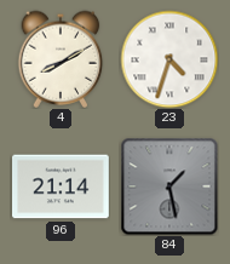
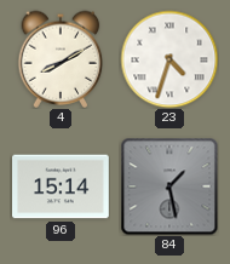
96: 21:14 -> 15:14
